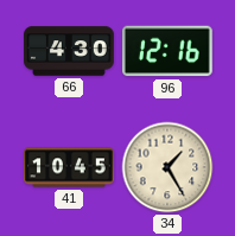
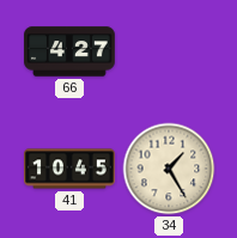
66: 4:30 -> 4:27
96: 12:16 -> none
